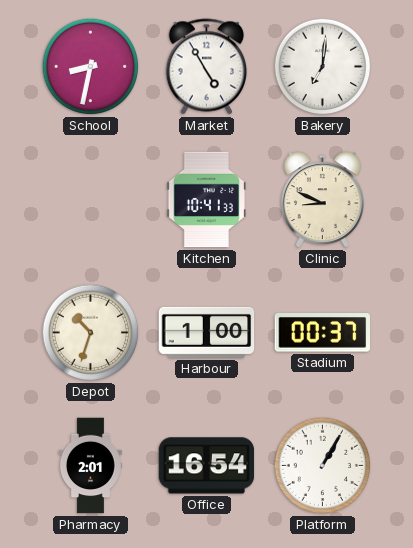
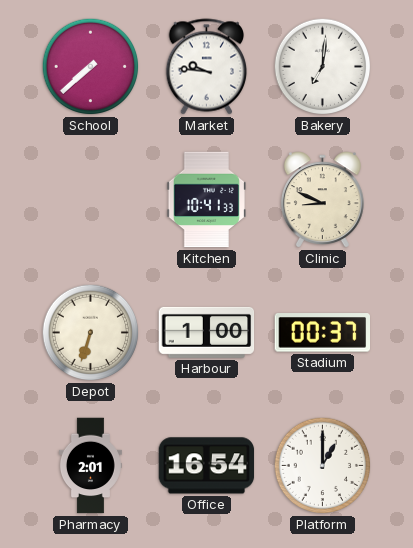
School: 8:32 -> 7:38
Market: 4:55 -> 9:46
Depot: 10:33 -> 6:33
Platform: 1:05 -> 1:00
